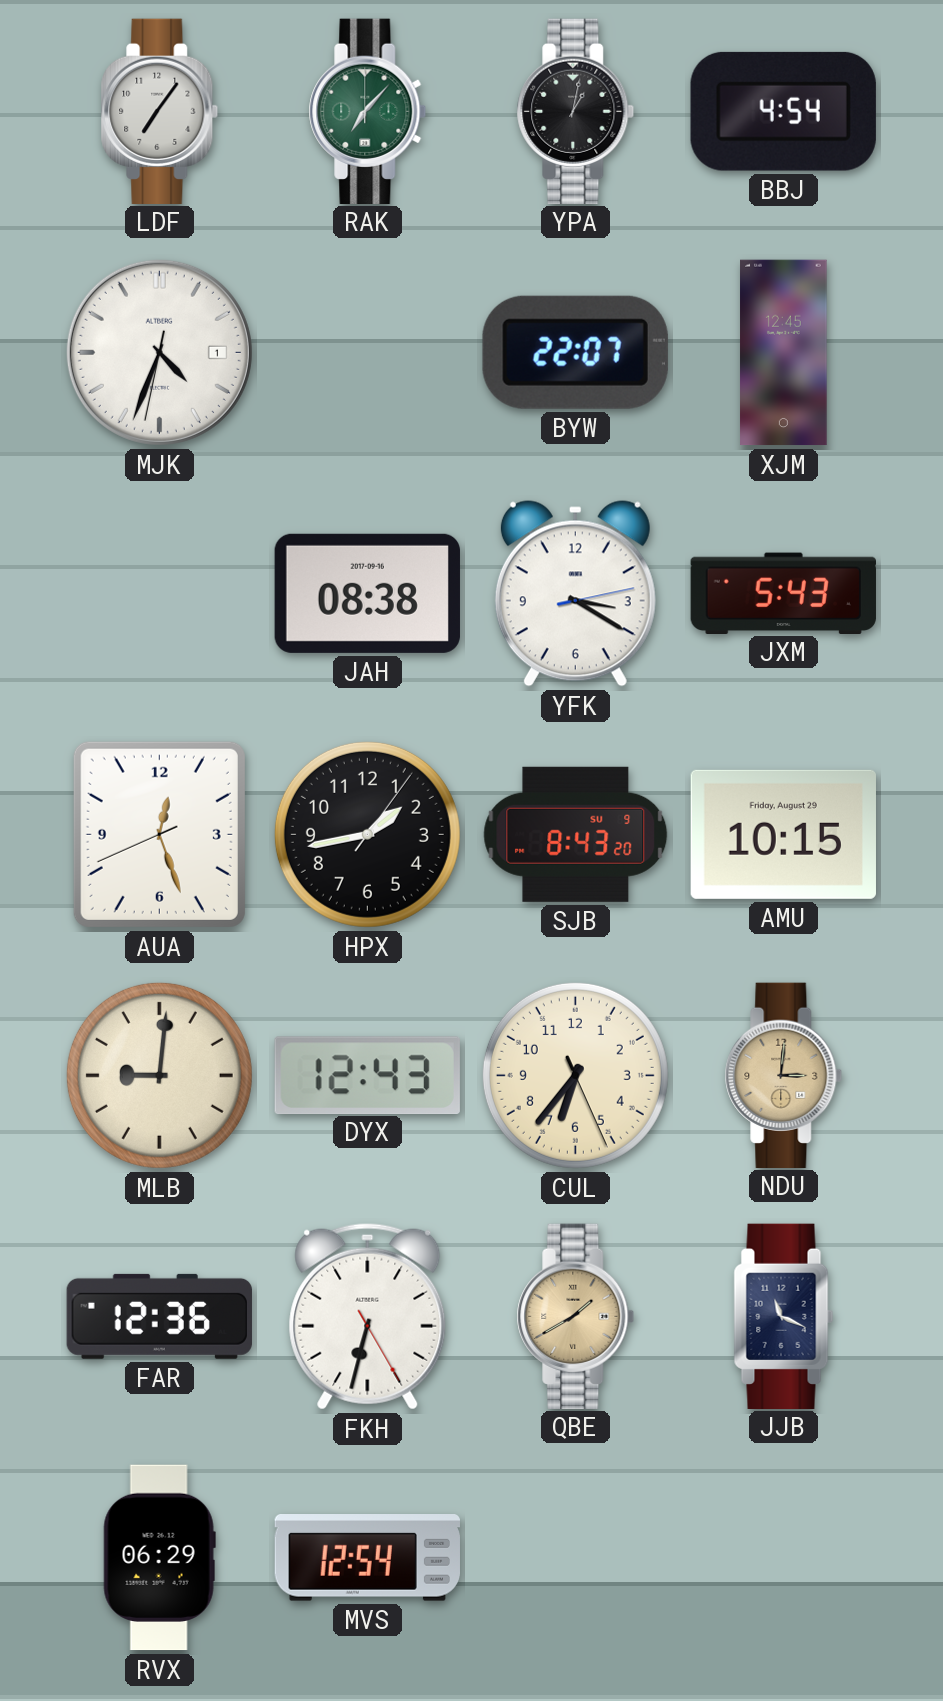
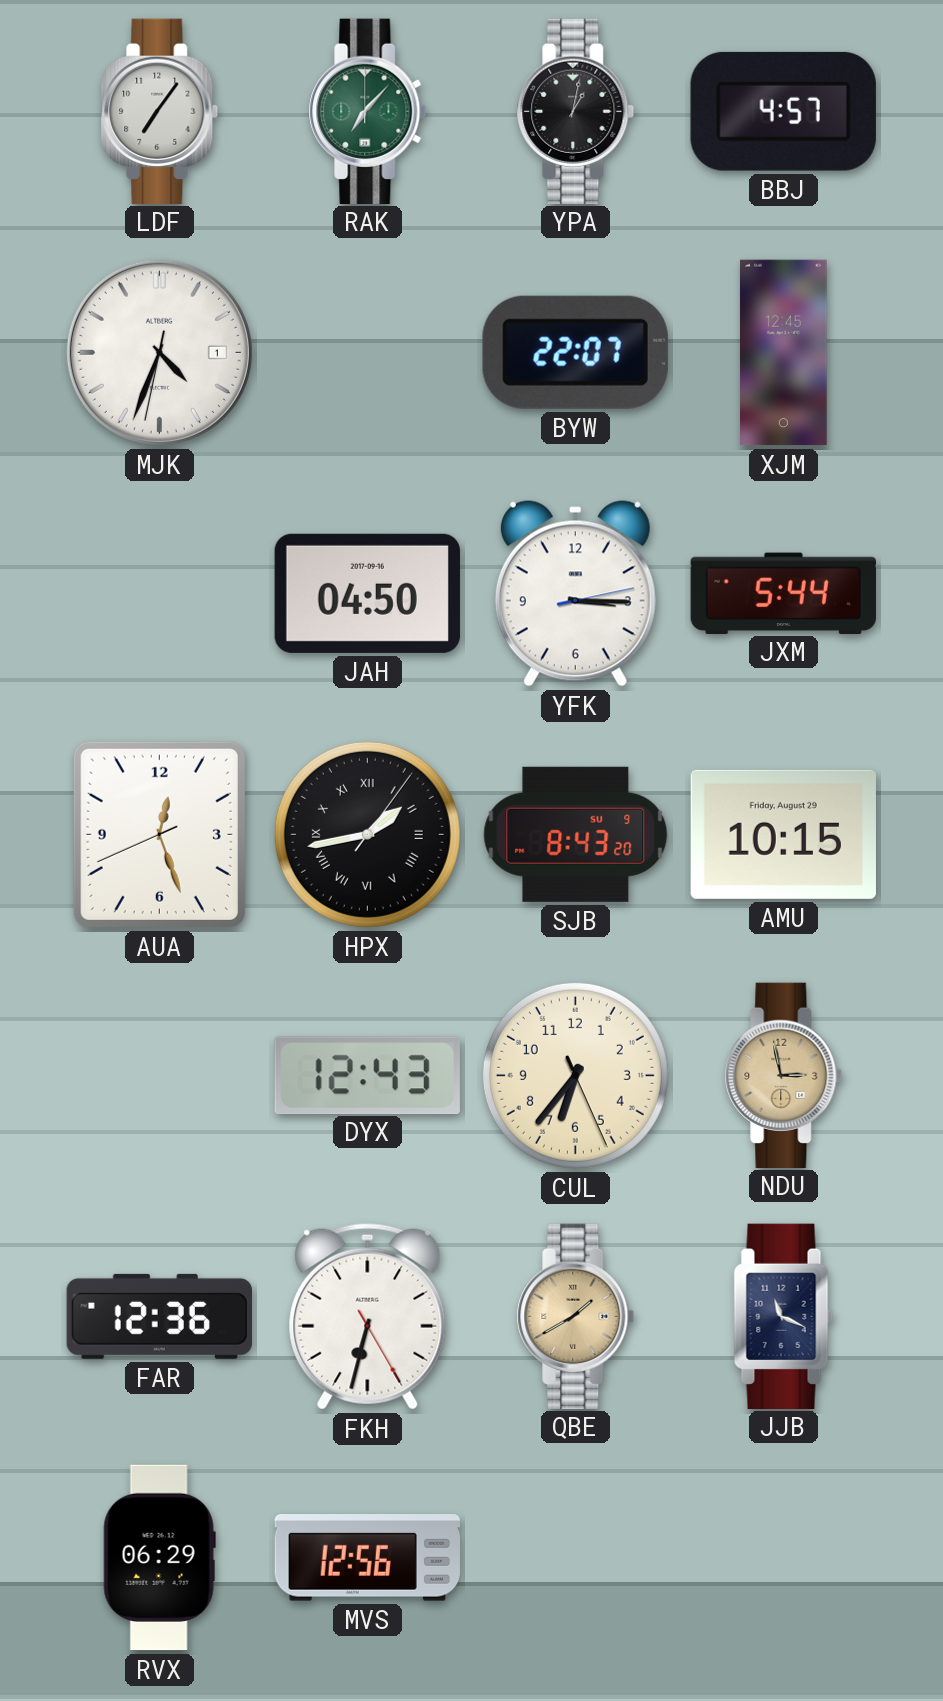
BBJ: 4:54 -> 4:57
JAH: 08:38 -> 04:50
YFK: 3:20 -> 3:15
JXM: 5:43 -> 5:44
HPX numerals: Arabic -> Roman
MLB: 9:01 -> none
NDU: 3:01 -> 2:58
MVS: 12:54 -> 12:56
